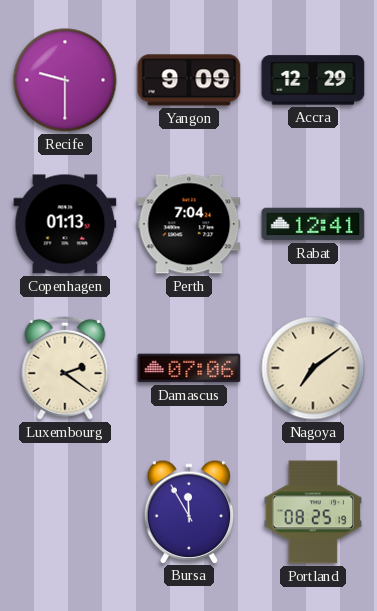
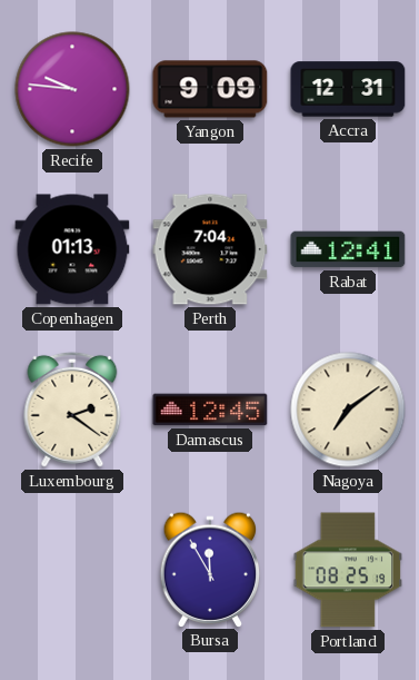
Recife: 9:30 -> 9:46
Accra: 12:29 -> 12:31
Damascus: 07:06 -> 12:45
